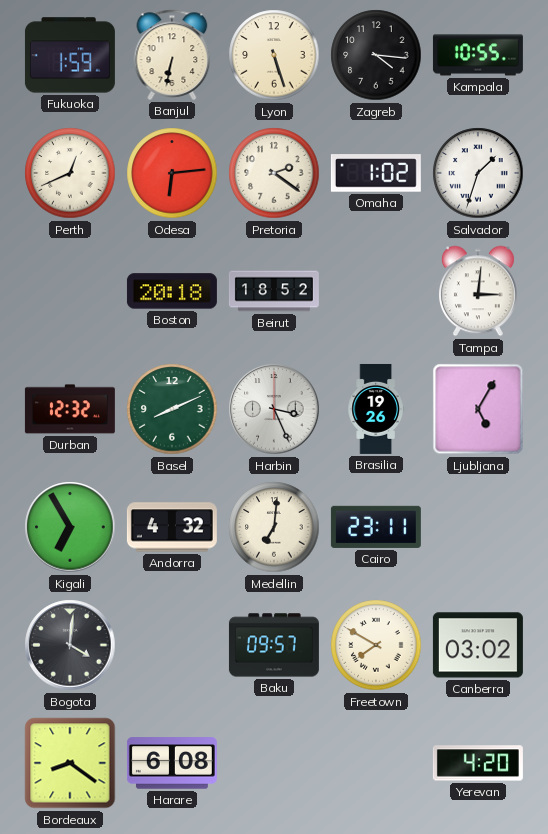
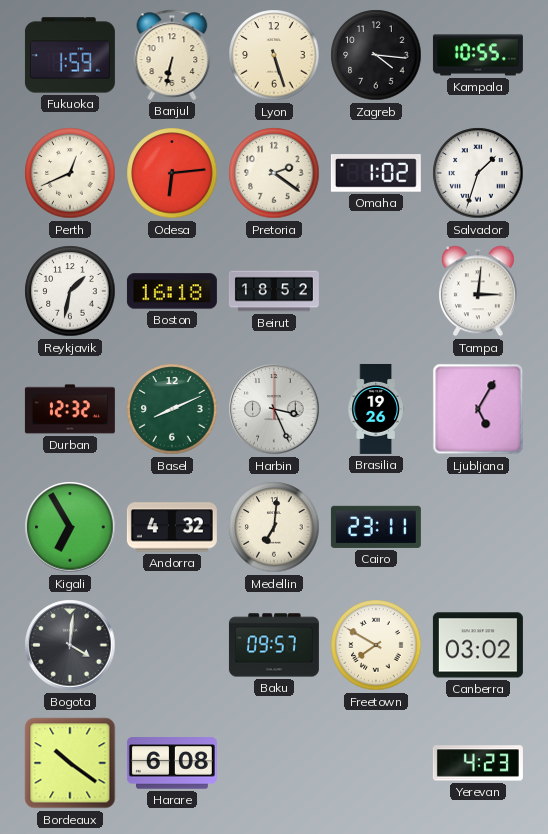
Reykjavik: none -> 1:32
Boston: 20:18 -> 16:18
Bordeaux: 8:21 -> 10:21
Yerevan: 4:20 -> 4:23
